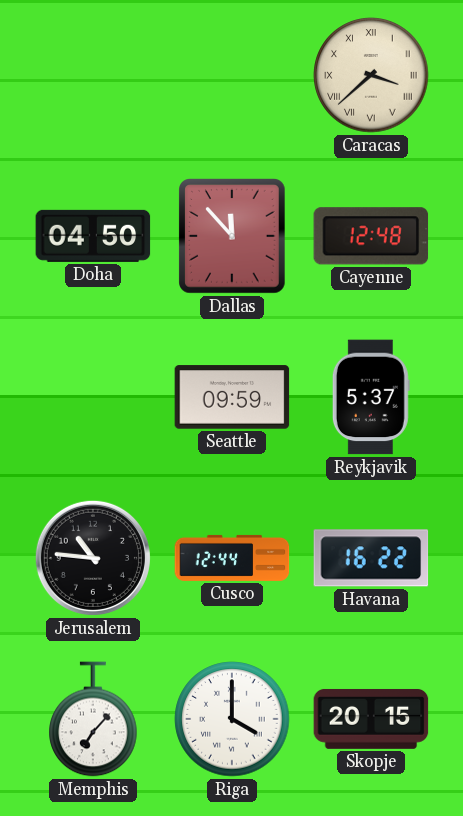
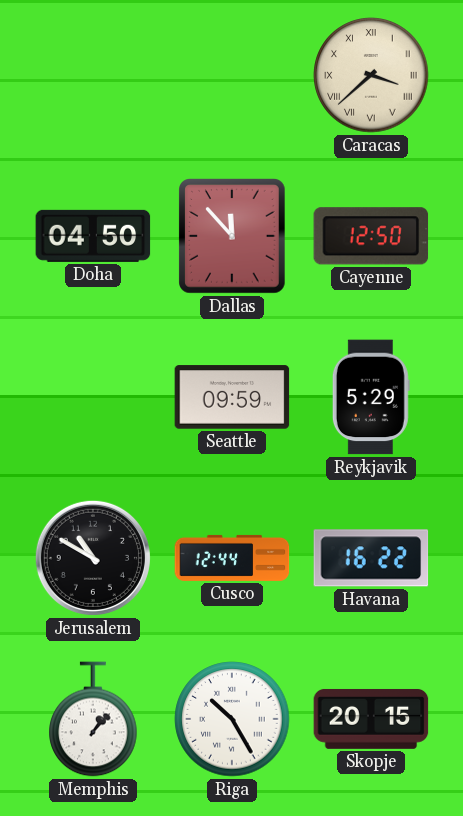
Cayenne: 12:48 -> 12:50
Reykjavik: 5:37 -> 5:29
Jerusalem: 10:46 -> 10:50
Memphis: 7:07 -> 1:07
Riga: 4:00 -> 10:25
